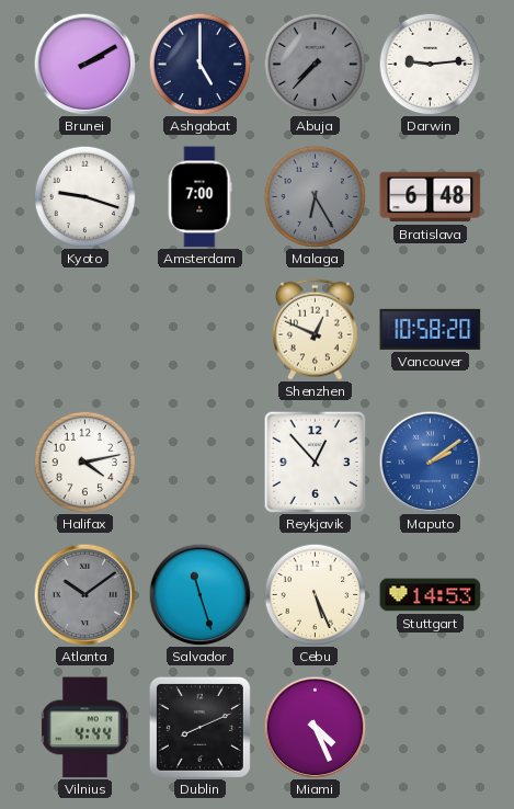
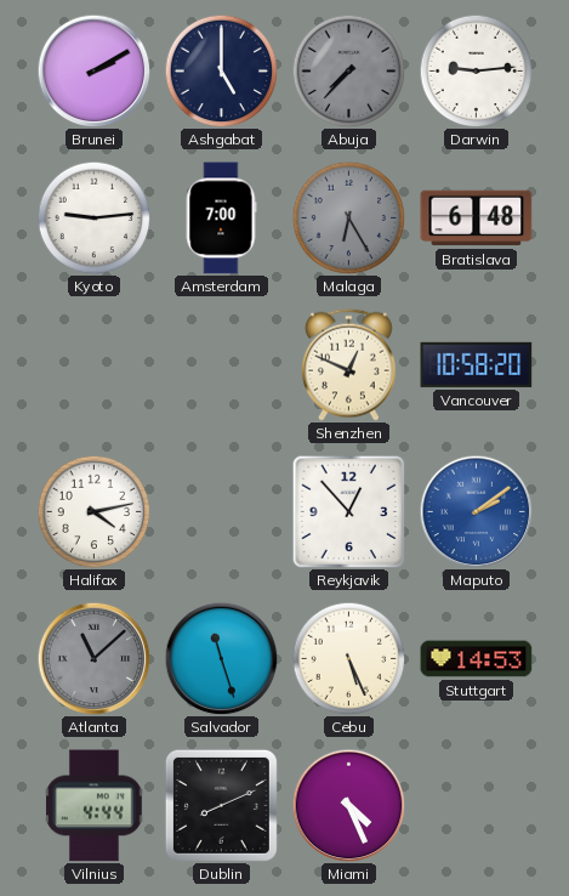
Kyoto: 9:18 -> 9:14
Atlanta: 10:09 -> 11:08
